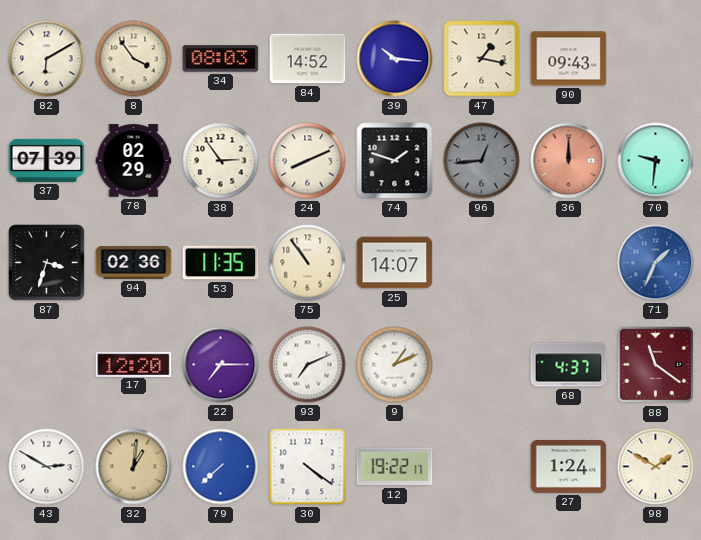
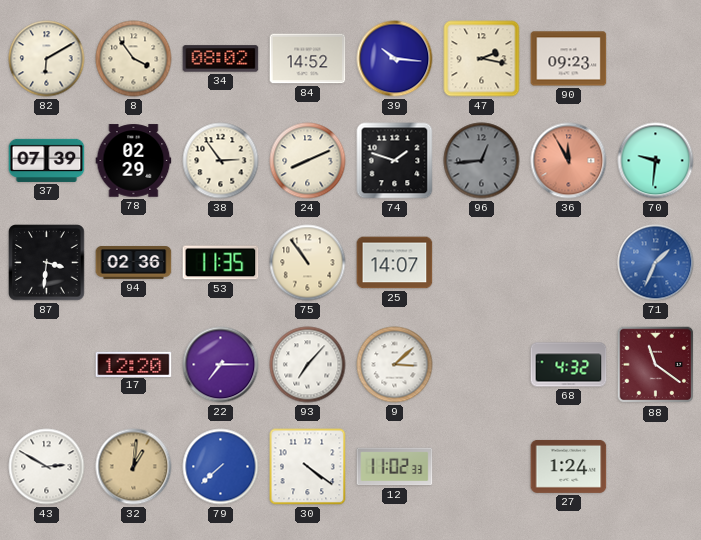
34: 08:03 -> 08:02
47: 1:17 -> 2:17
90: 09:43 -> 09:23
36: 12:00 -> 11:55
87: 3:33 -> 3:31
93: 7:11 -> 7:07
9: 1:11 -> 3:08
68: 4:37 -> 4:32
12: 19:22 -> 11:02
98: 1:50 -> none
